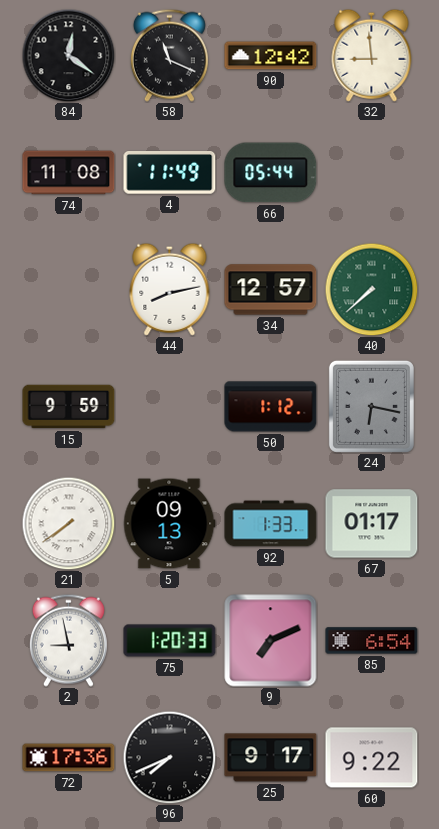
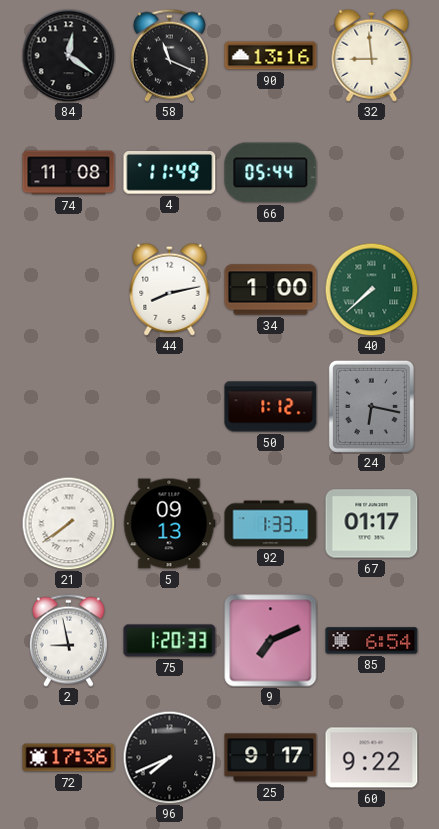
90: 12:42 -> 13:16
34: 12:57 -> 1:00
15: 9:59 -> none
